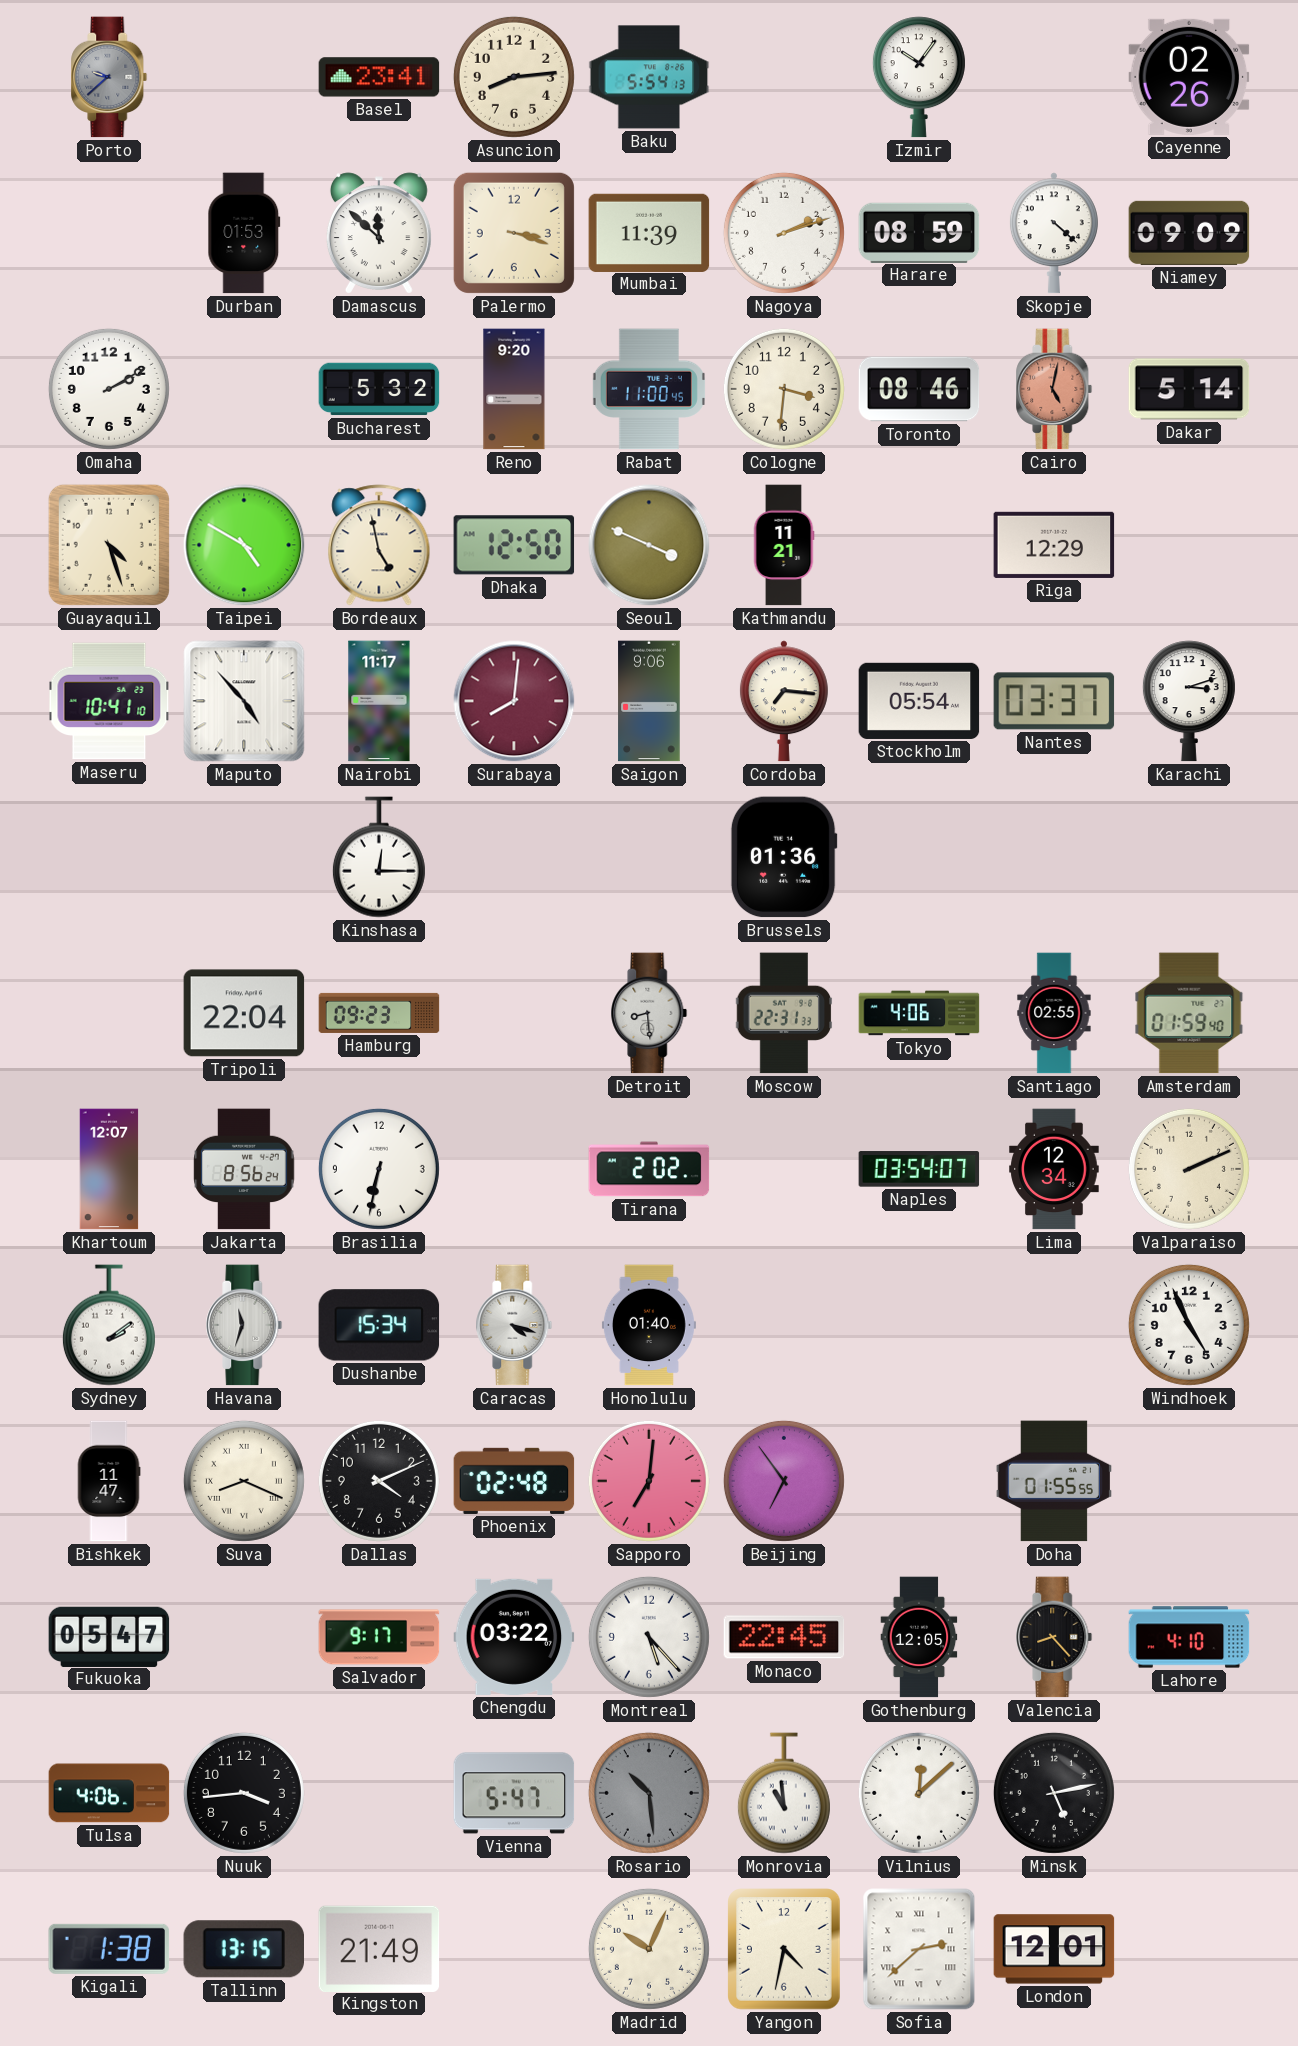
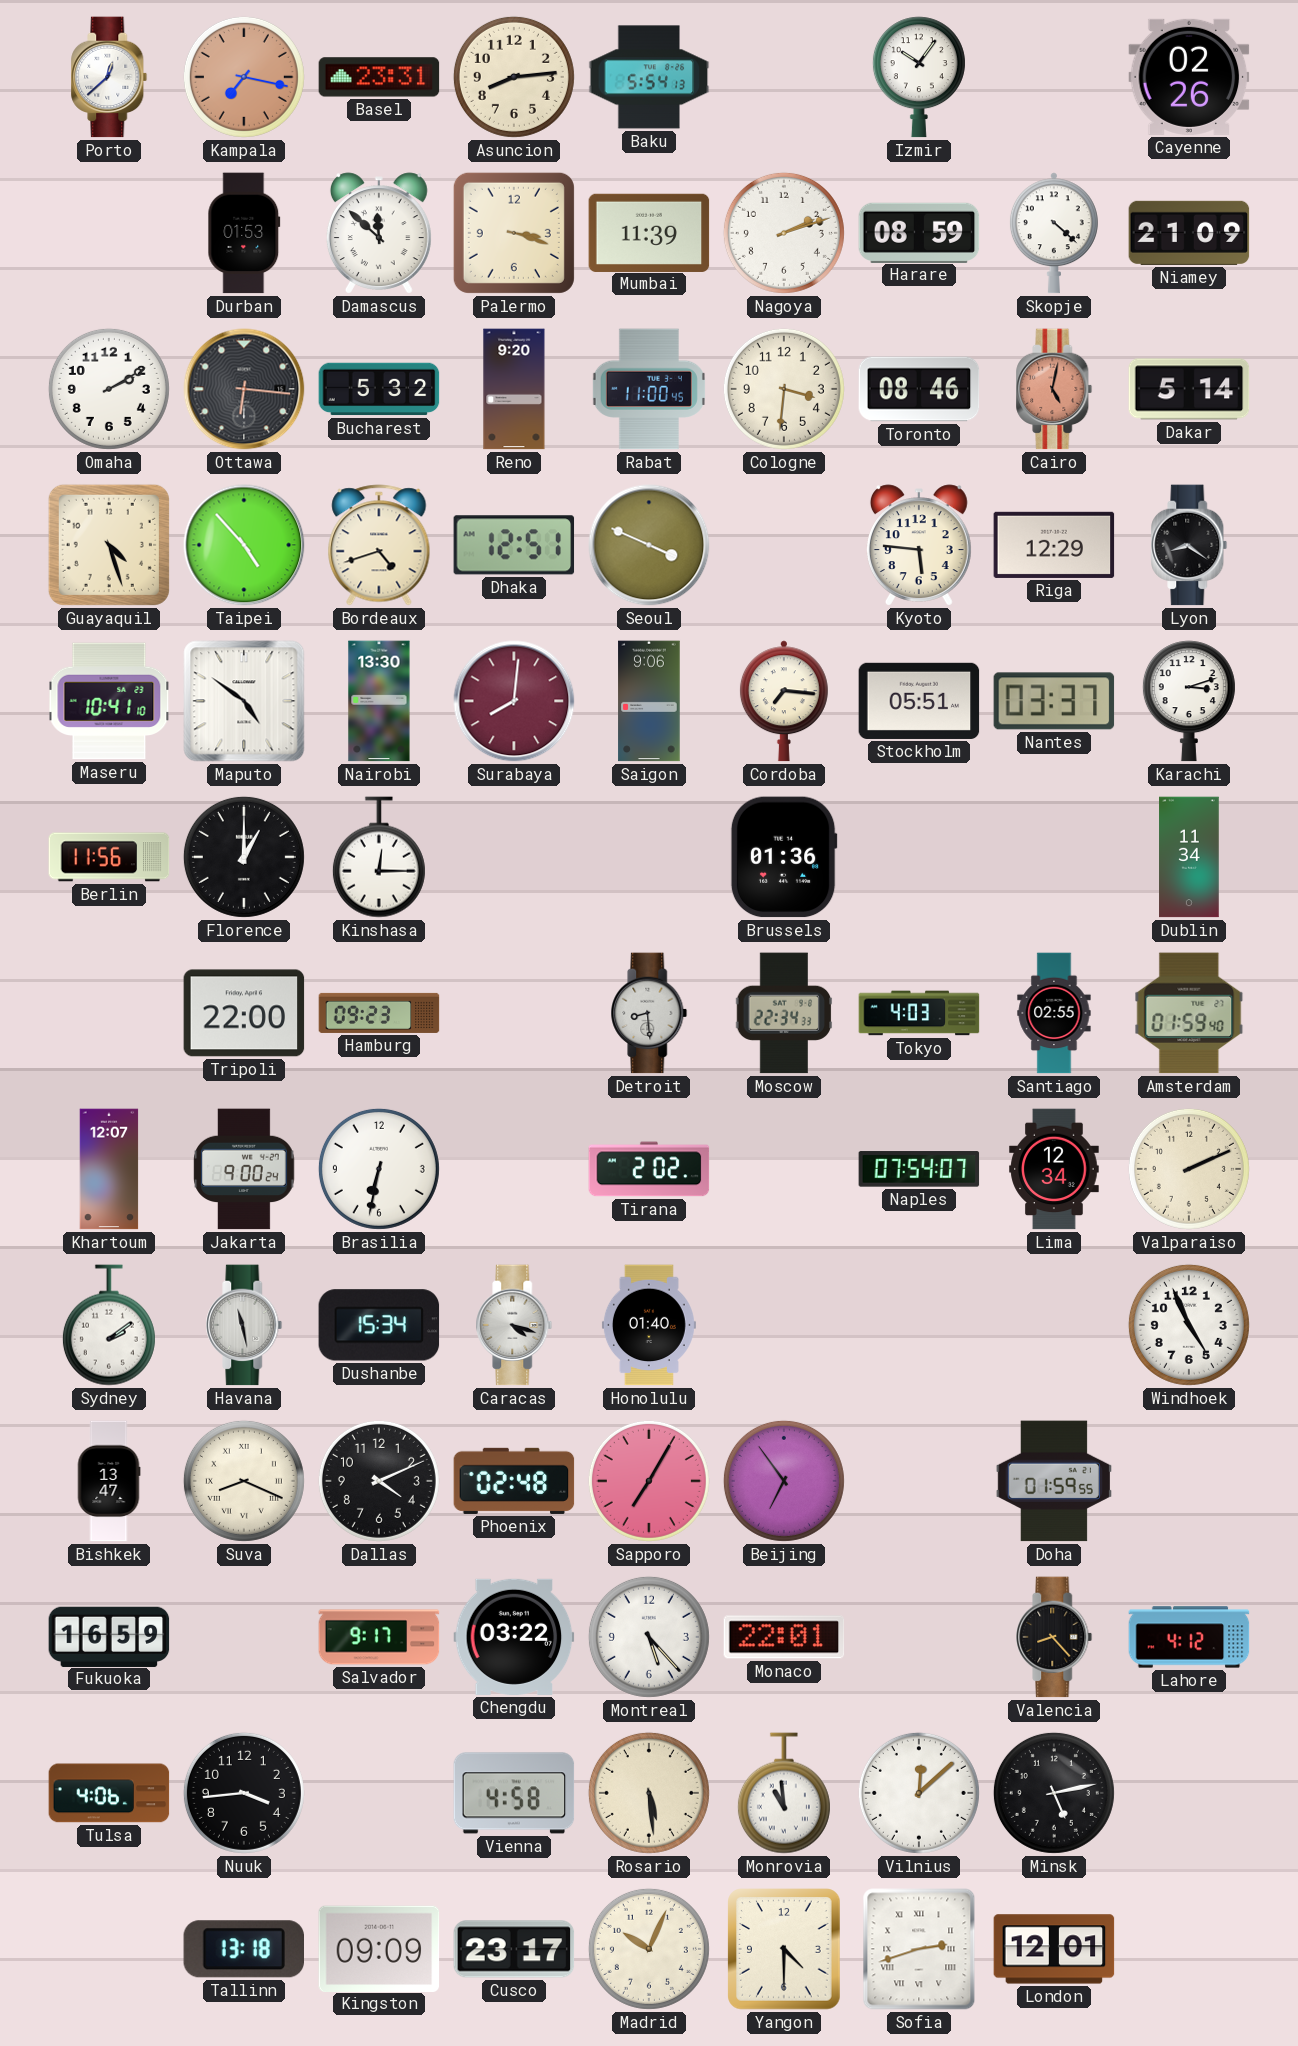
Porto: 9:38 -> 12:38
Porto dial: grey -> white
Kampala: none -> 7:17
Basel: 23:41 -> 23:31
Niamey: 09:09 -> 21:09
Ottawa: none -> 6:16
Taipei: 4:50 -> 4:53
Bordeaux: 4:58 -> 4:42
Dhaka: 12:50 -> 12:51
Kathmandu: 11:21 -> none
Kyoto: none -> 5:46
Lyon: none -> 8:21
Maputo: 4:53 -> 4:51
Nairobi: 11:17 -> 13:30
Stockholm: 05:54 -> 05:51
Berlin: none -> 11:56
Florence: none -> 1:00
Dublin: none -> 11:34
Tripoli: 22:04 -> 22:00
Moscow: 22:31 -> 22:34
Tokyo: 4:06 -> 4:03
Jakarta: 8:56 -> 9:00
Naples: 03:54 -> 07:54
Havana: 11:33 -> 11:28
Bishkek: 11:47 -> 13:47
Sapporo: 7:01 -> 7:05
Doha: 01:55 -> 01:59
Fukuoka: 05:47 -> 16:59
Monaco: 22:45 -> 22:01
Gothenburg: 12:05 -> none
Lahore: 4:10 -> 4:12
Vienna: 5:47 -> 4:58
Rosario: 10:29 -> 5:29
Rosario dial: grey -> cream
Kigali: 1:38 -> none
Tallinn: 13:15 -> 13:18
Kingston: 21:49 -> 09:09
Cusco: none -> 23:17
Yangon: 4:32 -> 4:30
Sofia: 2:38 -> 2:42
